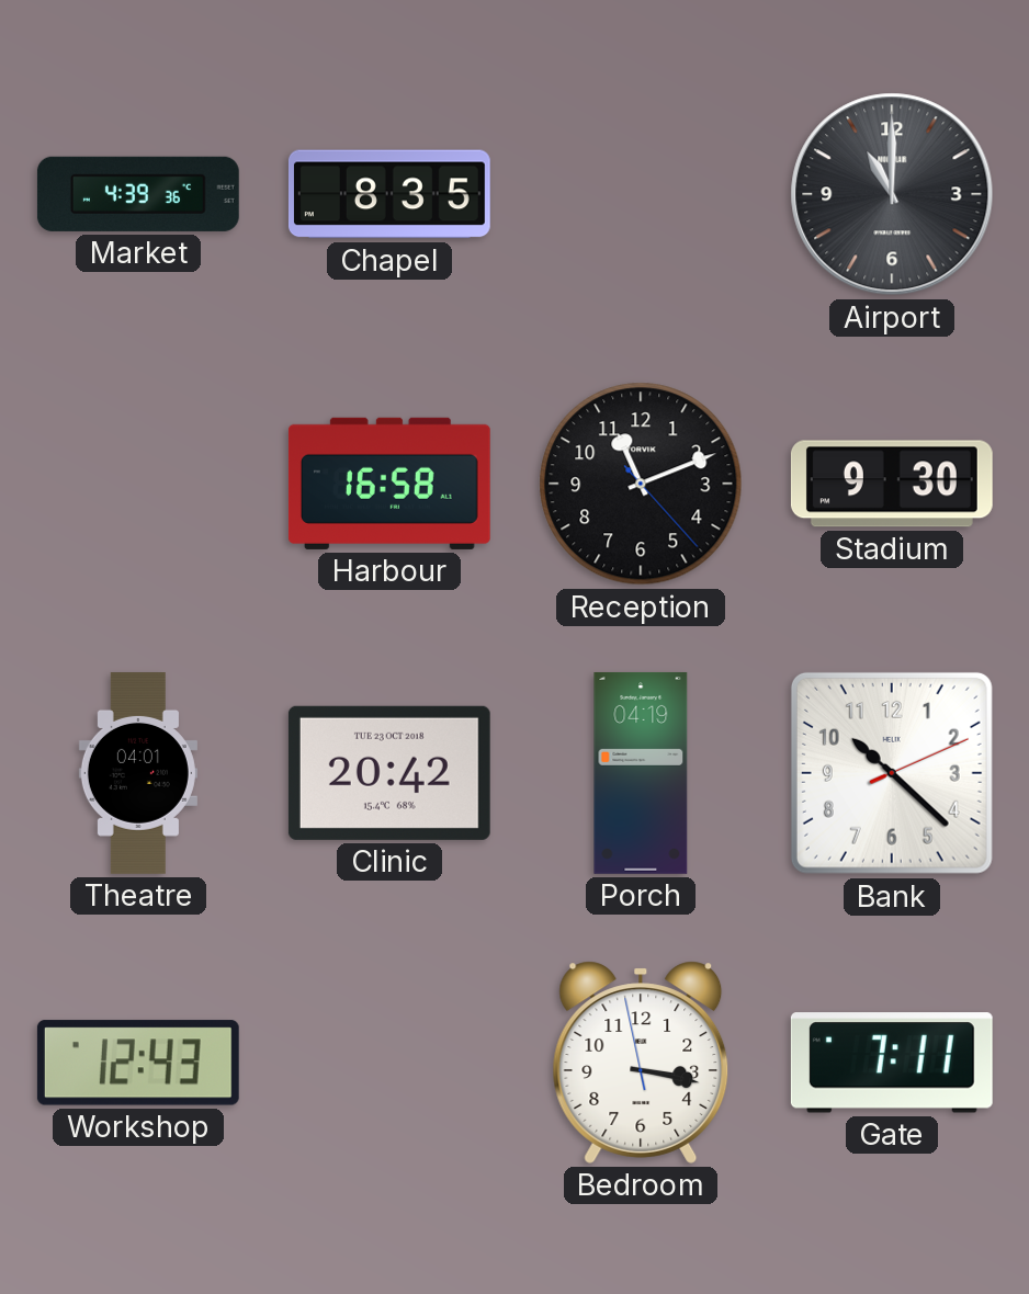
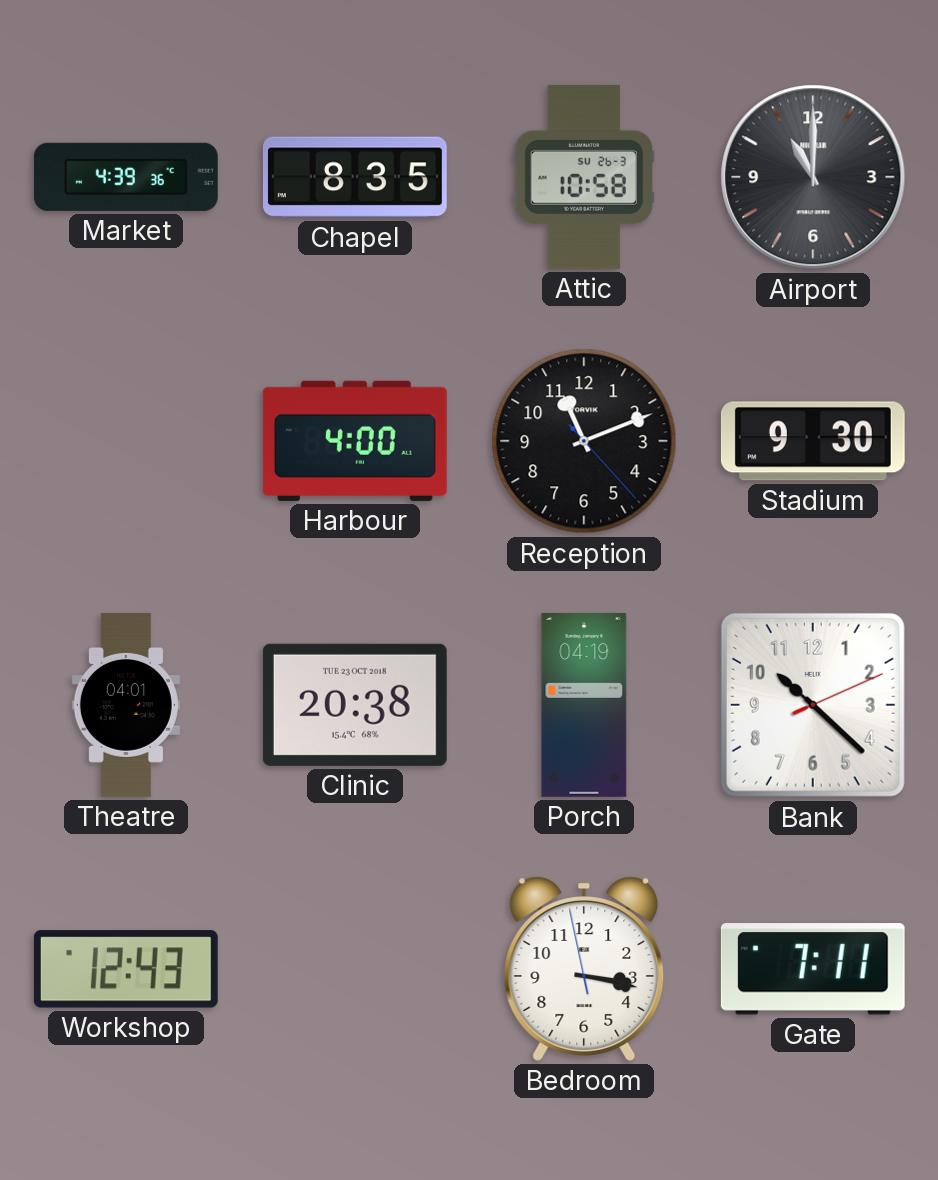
Attic: none -> 10:58
Harbour: 16:58 -> 4:00
Clinic: 20:42 -> 20:38
